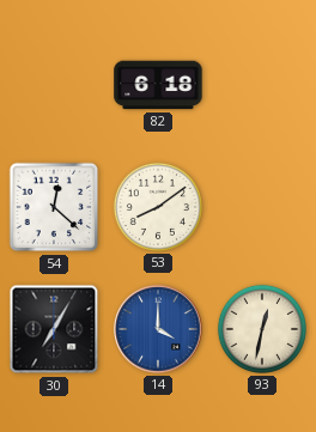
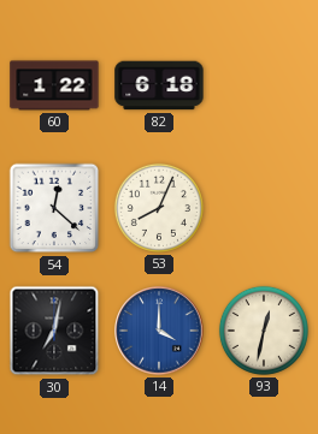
60: none -> 1:22
53: 8:09 -> 8:04
30: 7:05 -> 7:02
